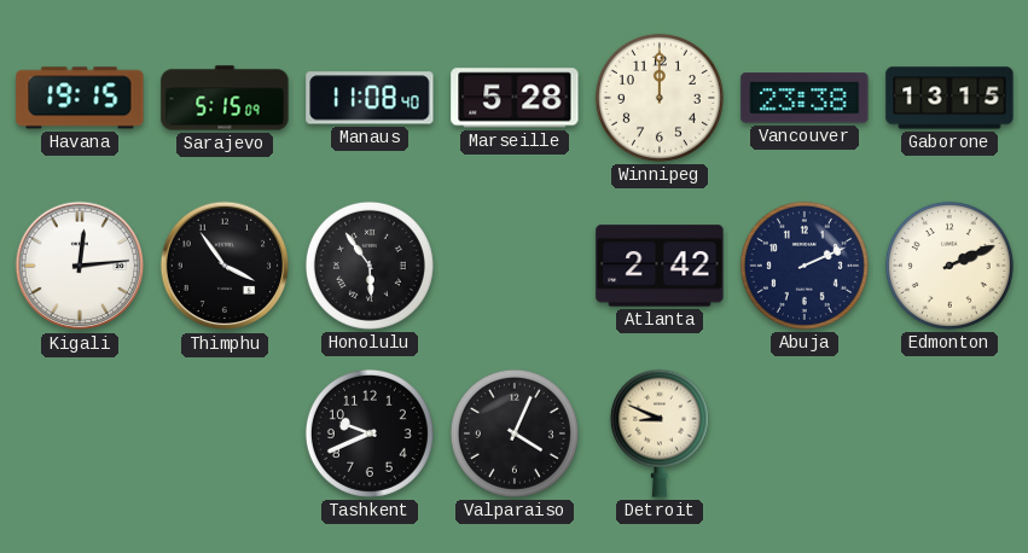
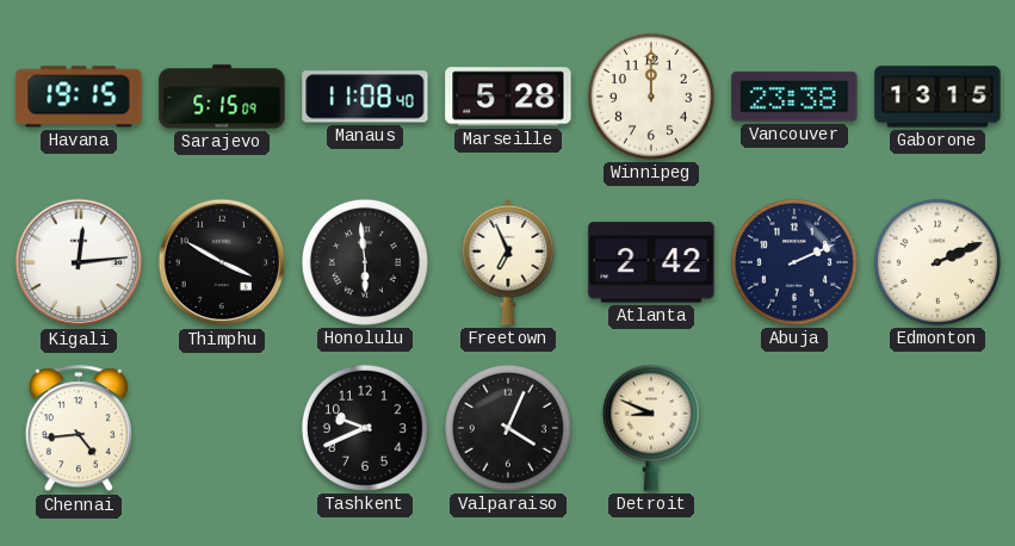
Thimphu: 3:54 -> 3:50
Honolulu: 5:54 -> 5:59
Freetown: none -> 6:56
Chennai: none -> 4:44
